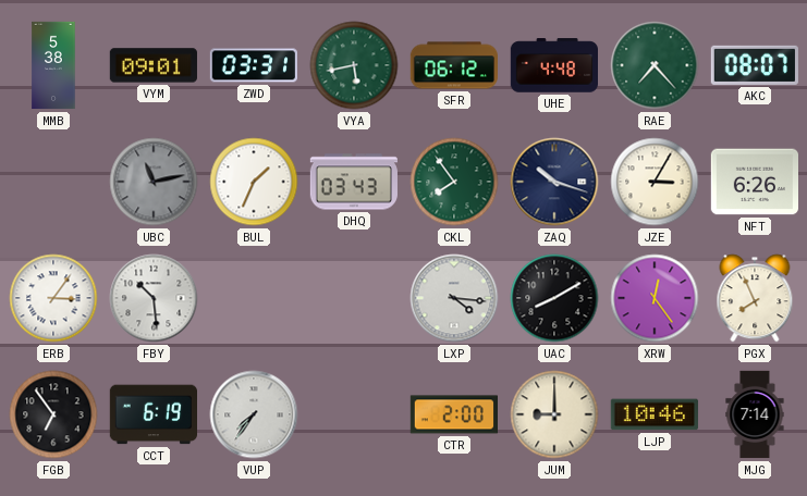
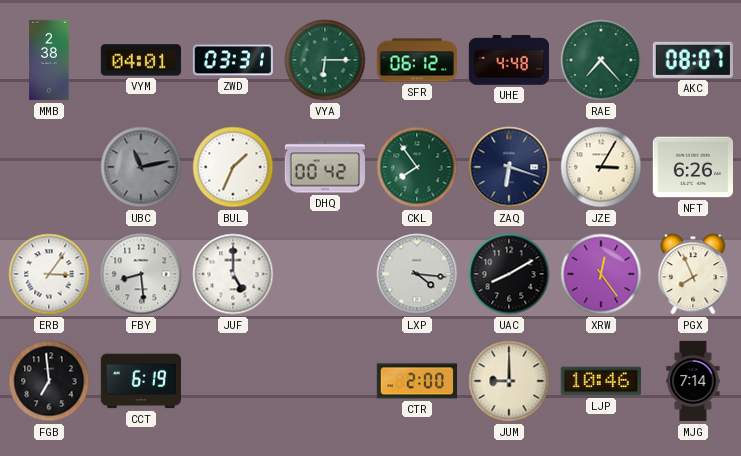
MMB: 5:38 -> 2:38
VYM: 09:01 -> 04:01
VYA: 5:43 -> 6:15
DHQ: 03:43 -> 00:42
ZAQ: 10:18 -> 6:18
FBY: 10:29 -> 8:29
JUF: none -> 5:00
FGB: 6:54 -> 6:59
VUP: 7:36 -> none
